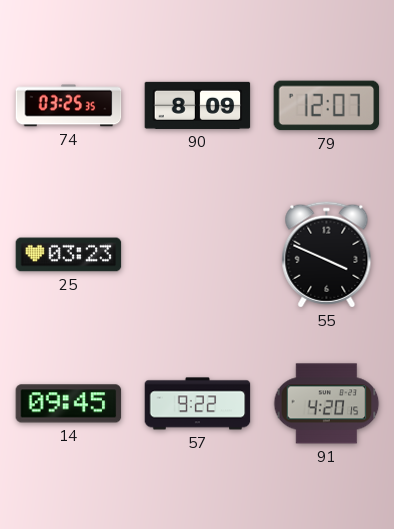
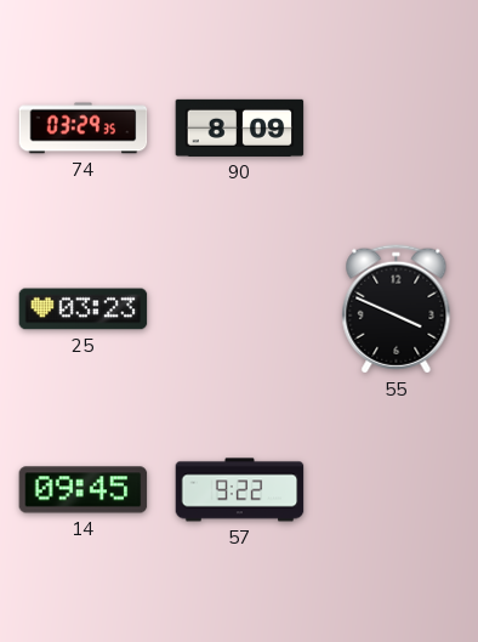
74: 03:25 -> 03:29
79: 12:07 -> none
91: 4:20 -> none
